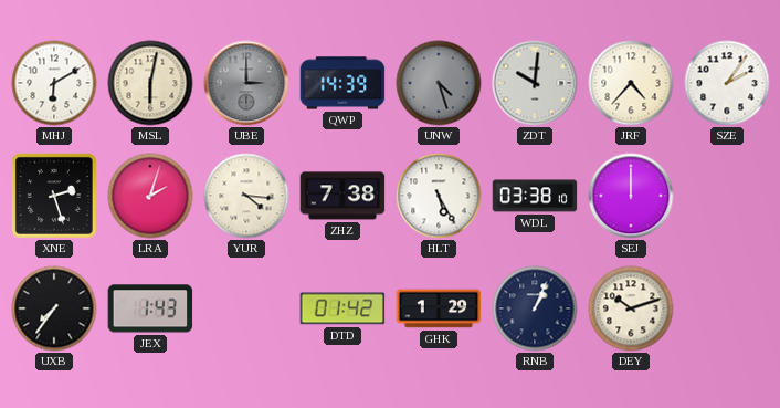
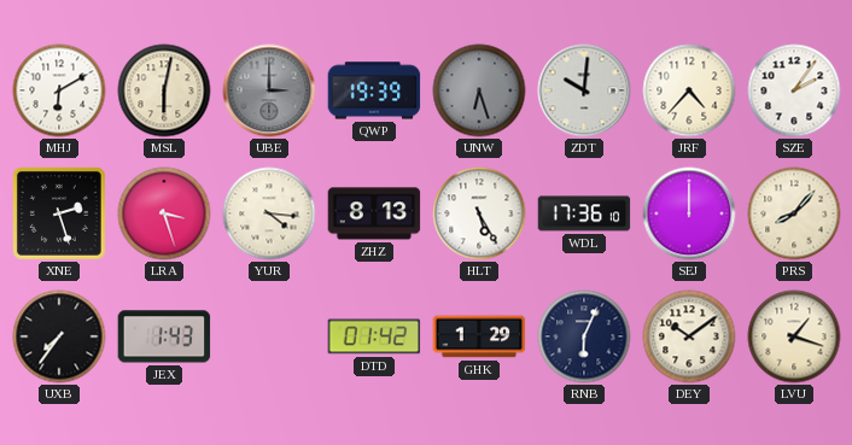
QWP: 14:39 -> 19:39
UNW: 4:27 -> 6:27
LRA: 2:03 -> 3:27
ZHZ: 7:38 -> 8:13
WDL: 03:38 -> 17:36
PRS: none -> 8:07
RNB: 1:04 -> 6:04
DEY: 10:12 -> 10:09
LVU: none -> 1:18
